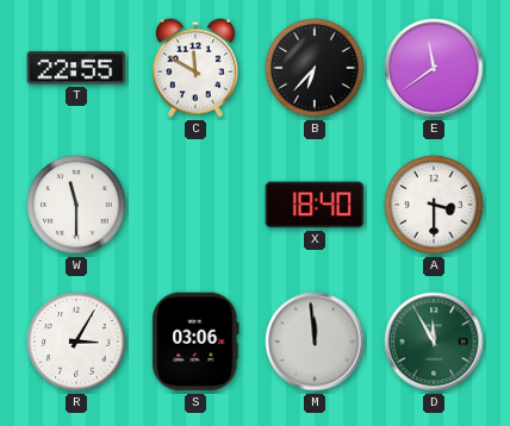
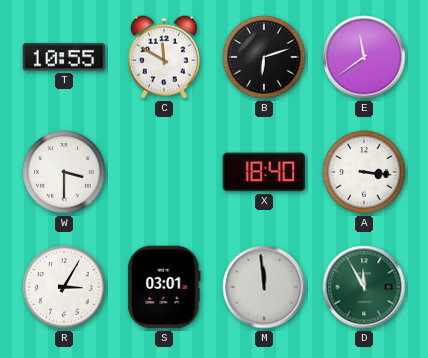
T: 22:55 -> 10:55
B: 6:37 -> 6:12
W: 11:30 -> 3:30
A: 3:30 -> 3:16
S: 03:06 -> 03:01
